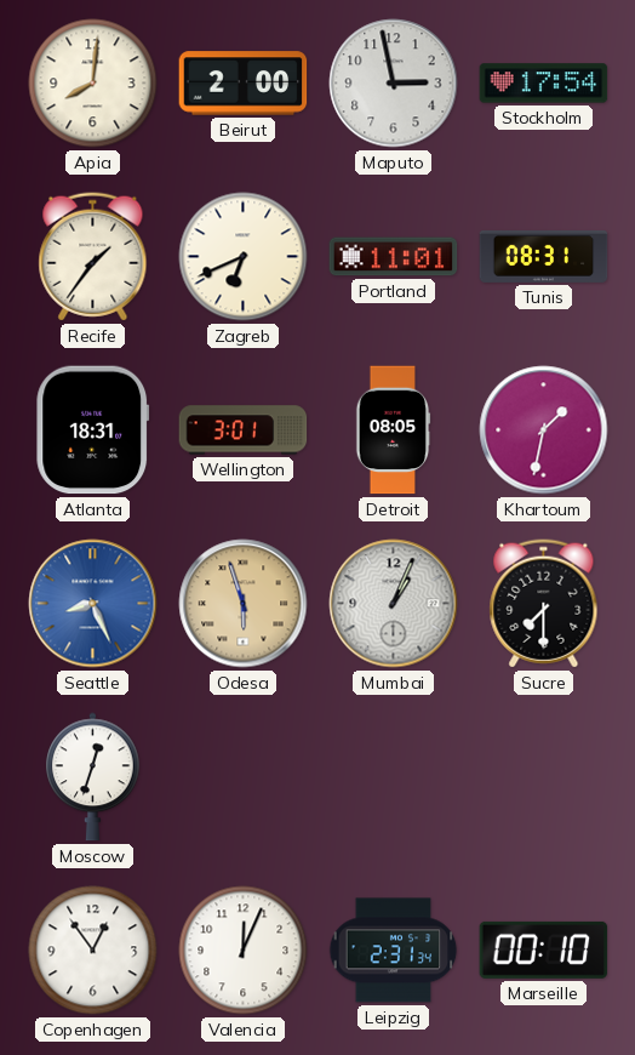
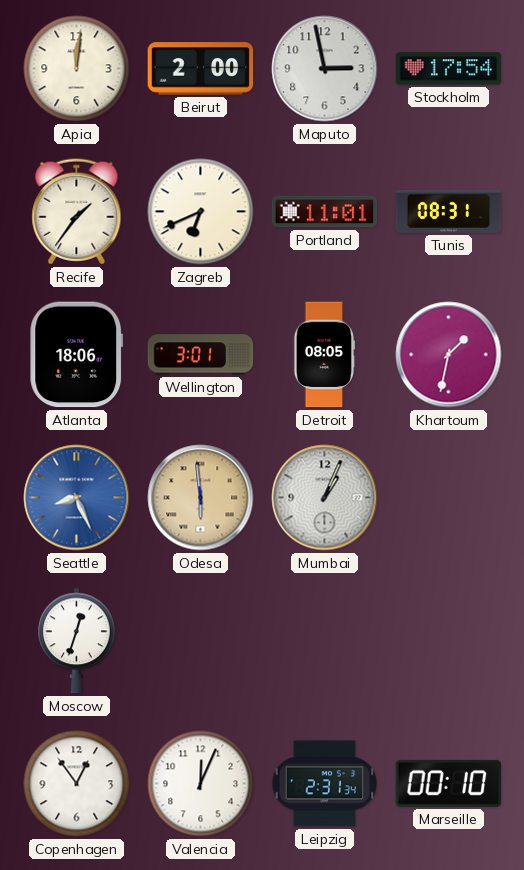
Apia: 8:01 -> 12:01
Atlanta: 18:31 -> 18:06
Odesa: 5:57 -> 5:59
Sucre: 7:30 -> none
